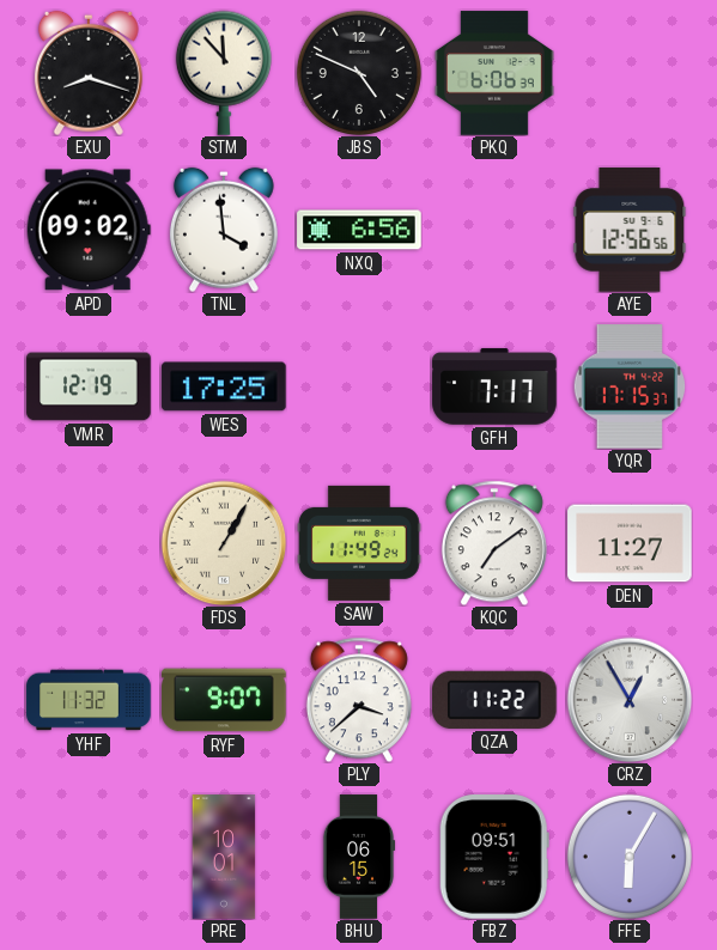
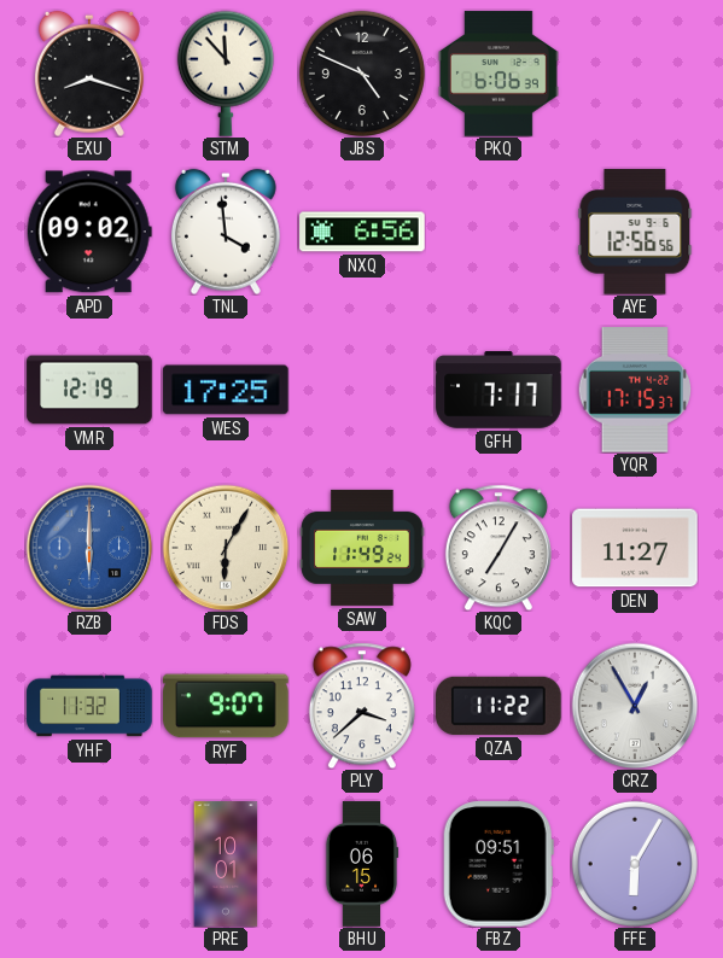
RZB: none -> 6:00
FDS: 1:05 -> 6:05
KQC: 7:09 -> 7:05
